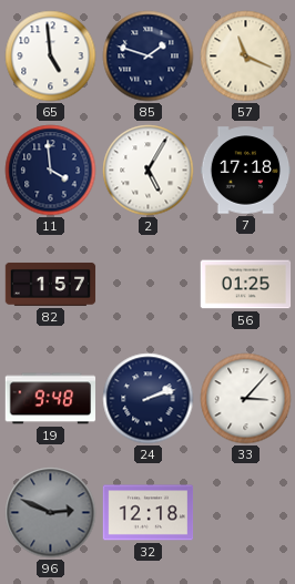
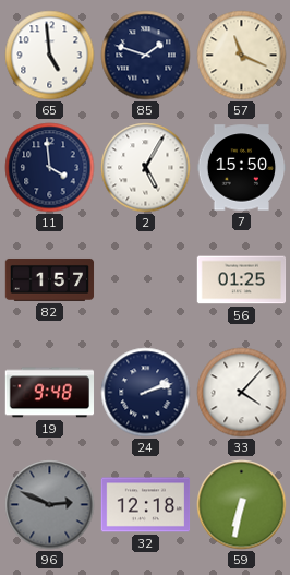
7: 17:18 -> 15:50
33: 3:07 -> 4:07
59: none -> 6:32
